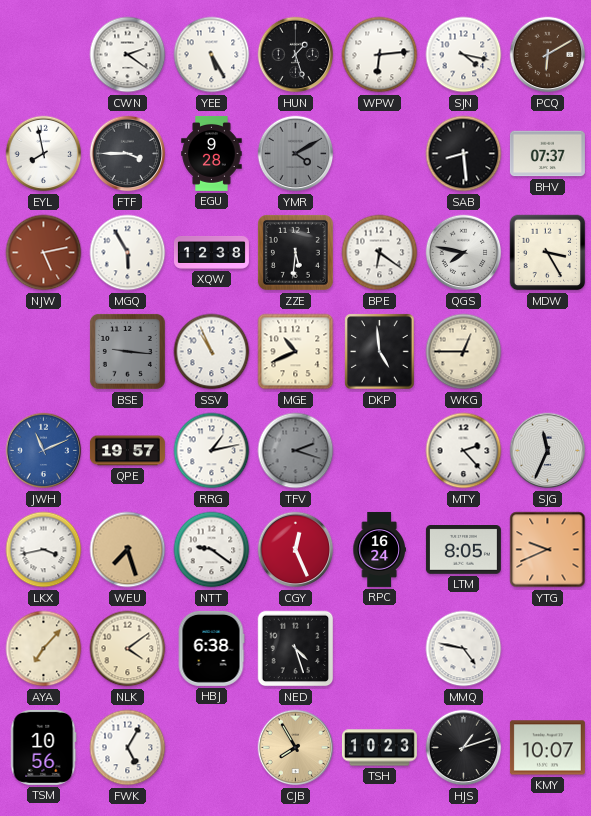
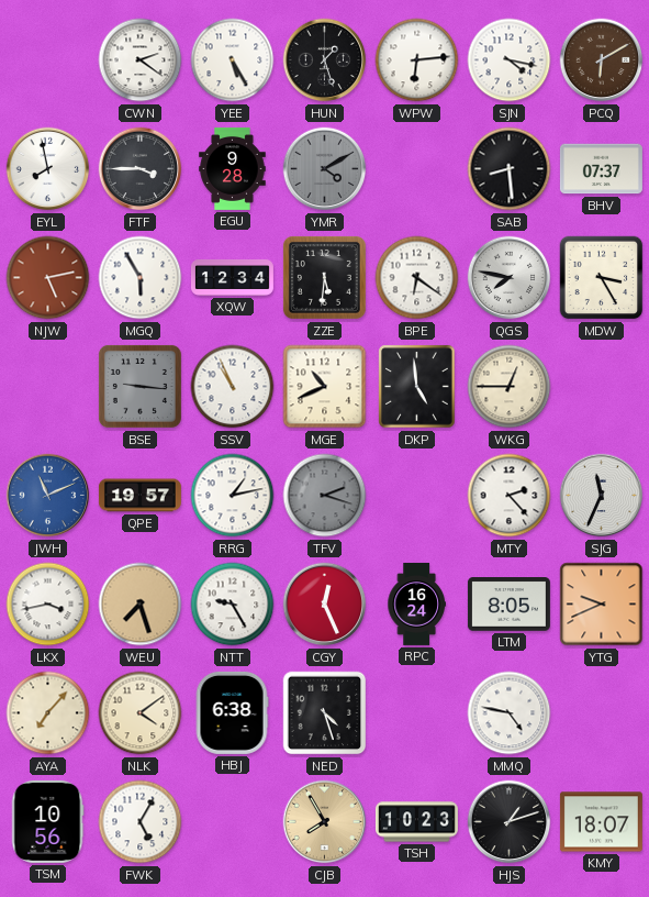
XQW: 12:38 -> 12:34
NTT: 9:21 -> 9:25
KMY: 10:07 -> 18:07
